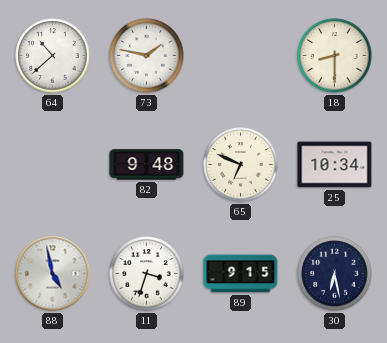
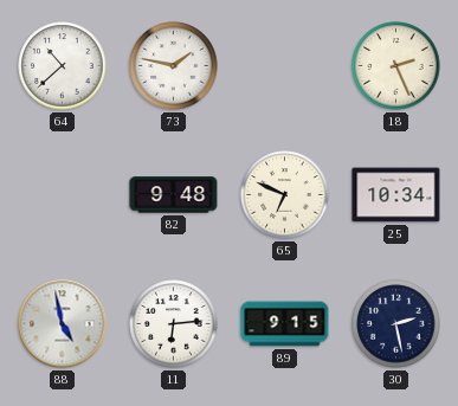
18: 8:30 -> 2:26
11: 3:33 -> 6:14
30: 6:28 -> 2:28
